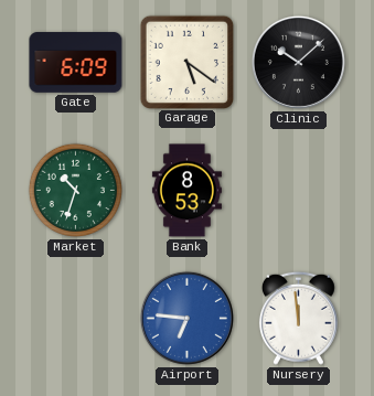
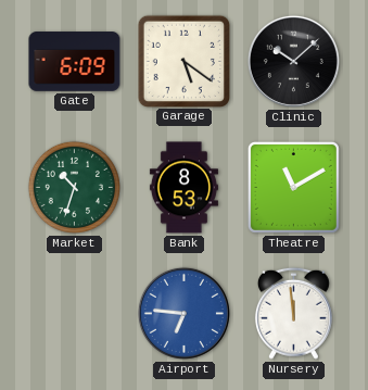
Theatre: none -> 11:10
